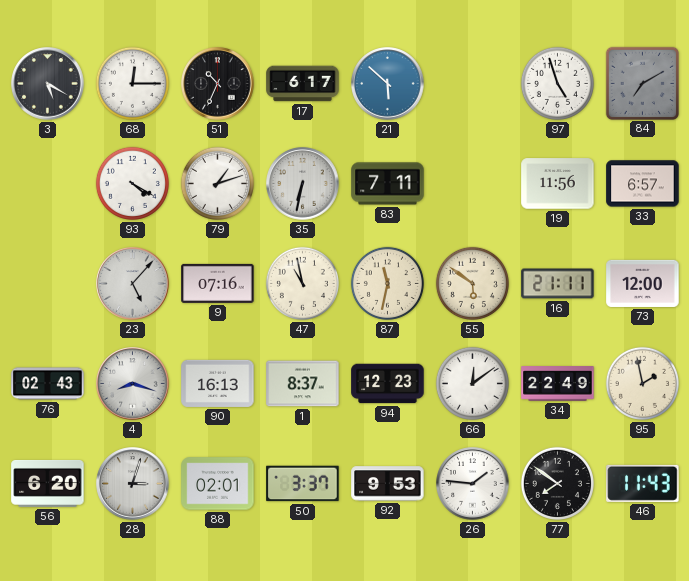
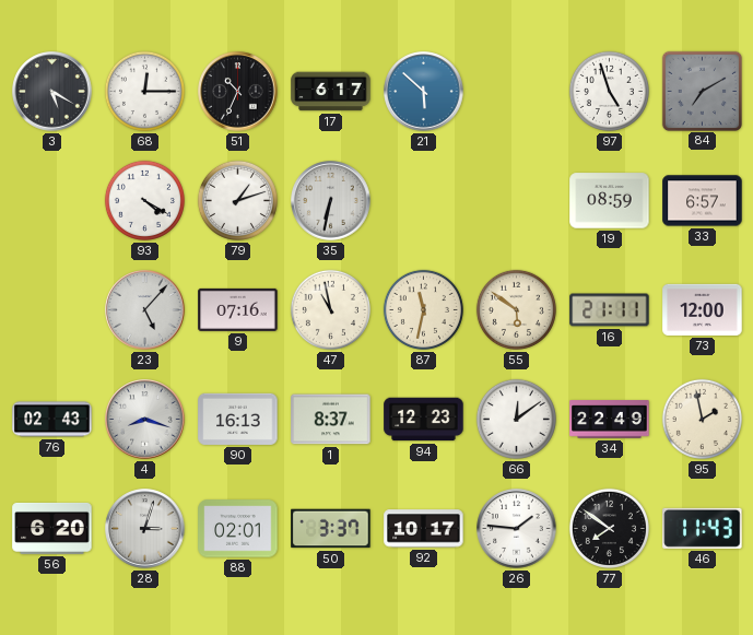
83: 7:11 -> none
19: 11:56 -> 08:59
92: 9:53 -> 10:17
